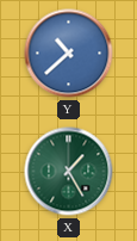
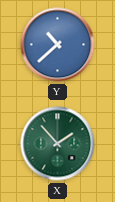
X: 1:25 -> 1:53
